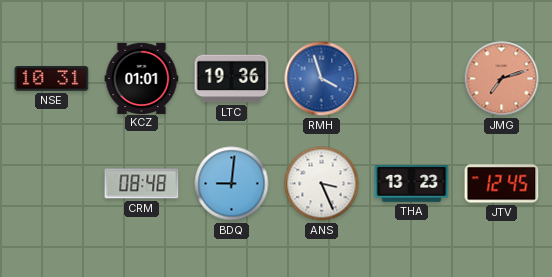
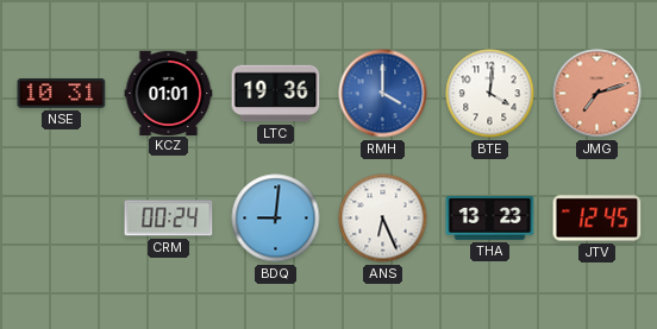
RMH: 3:57 -> 4:00
BTE: none -> 4:01
CRM: 08:48 -> 00:24
ANS: 3:26 -> 6:26
